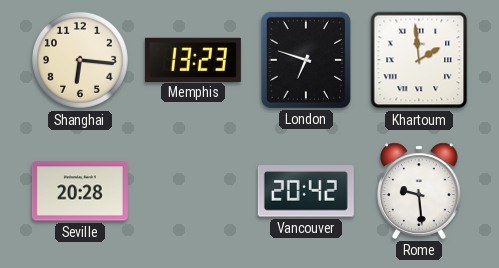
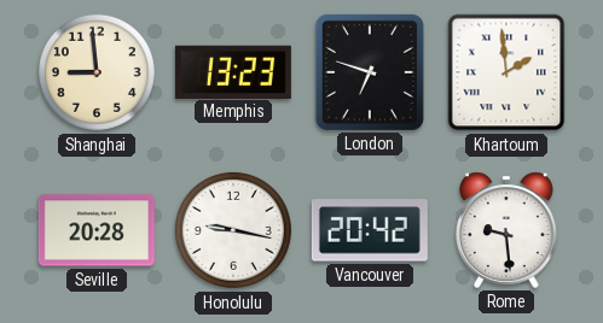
Shanghai: 6:16 -> 8:59
Honolulu: none -> 9:17
